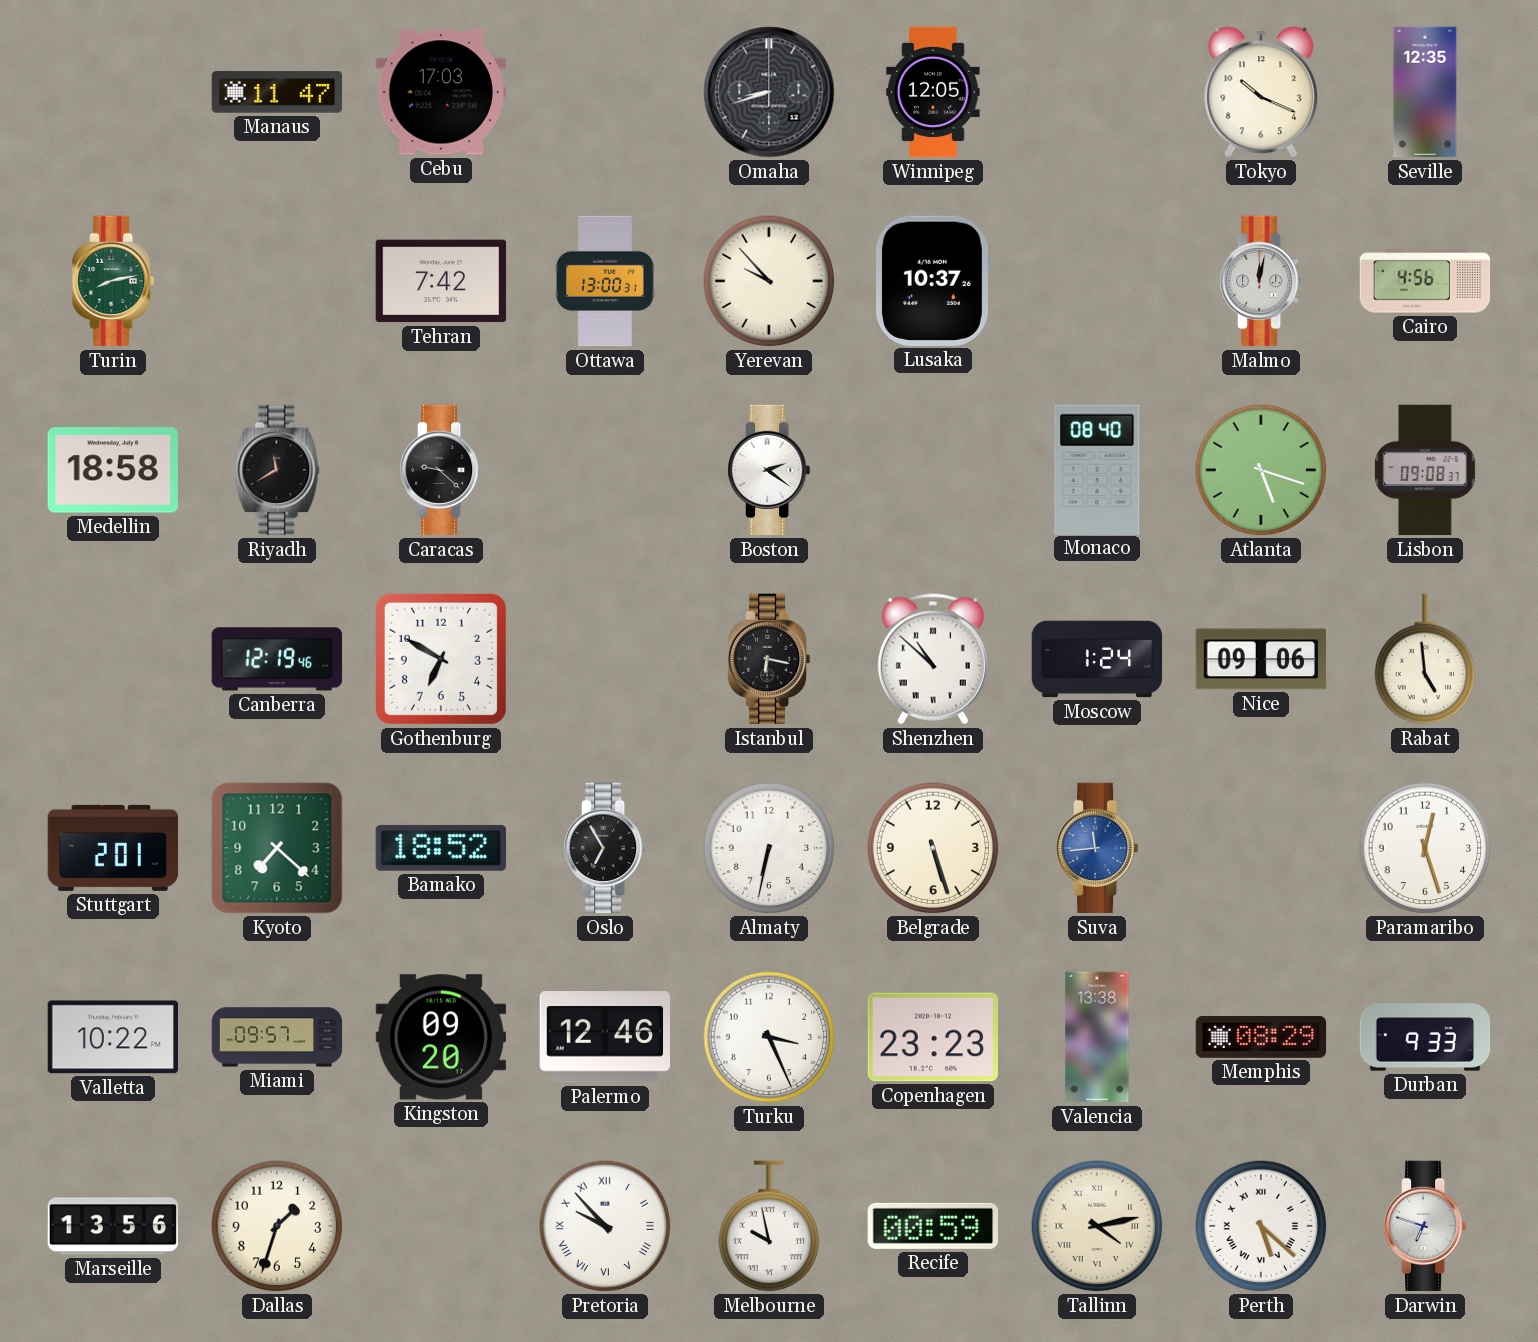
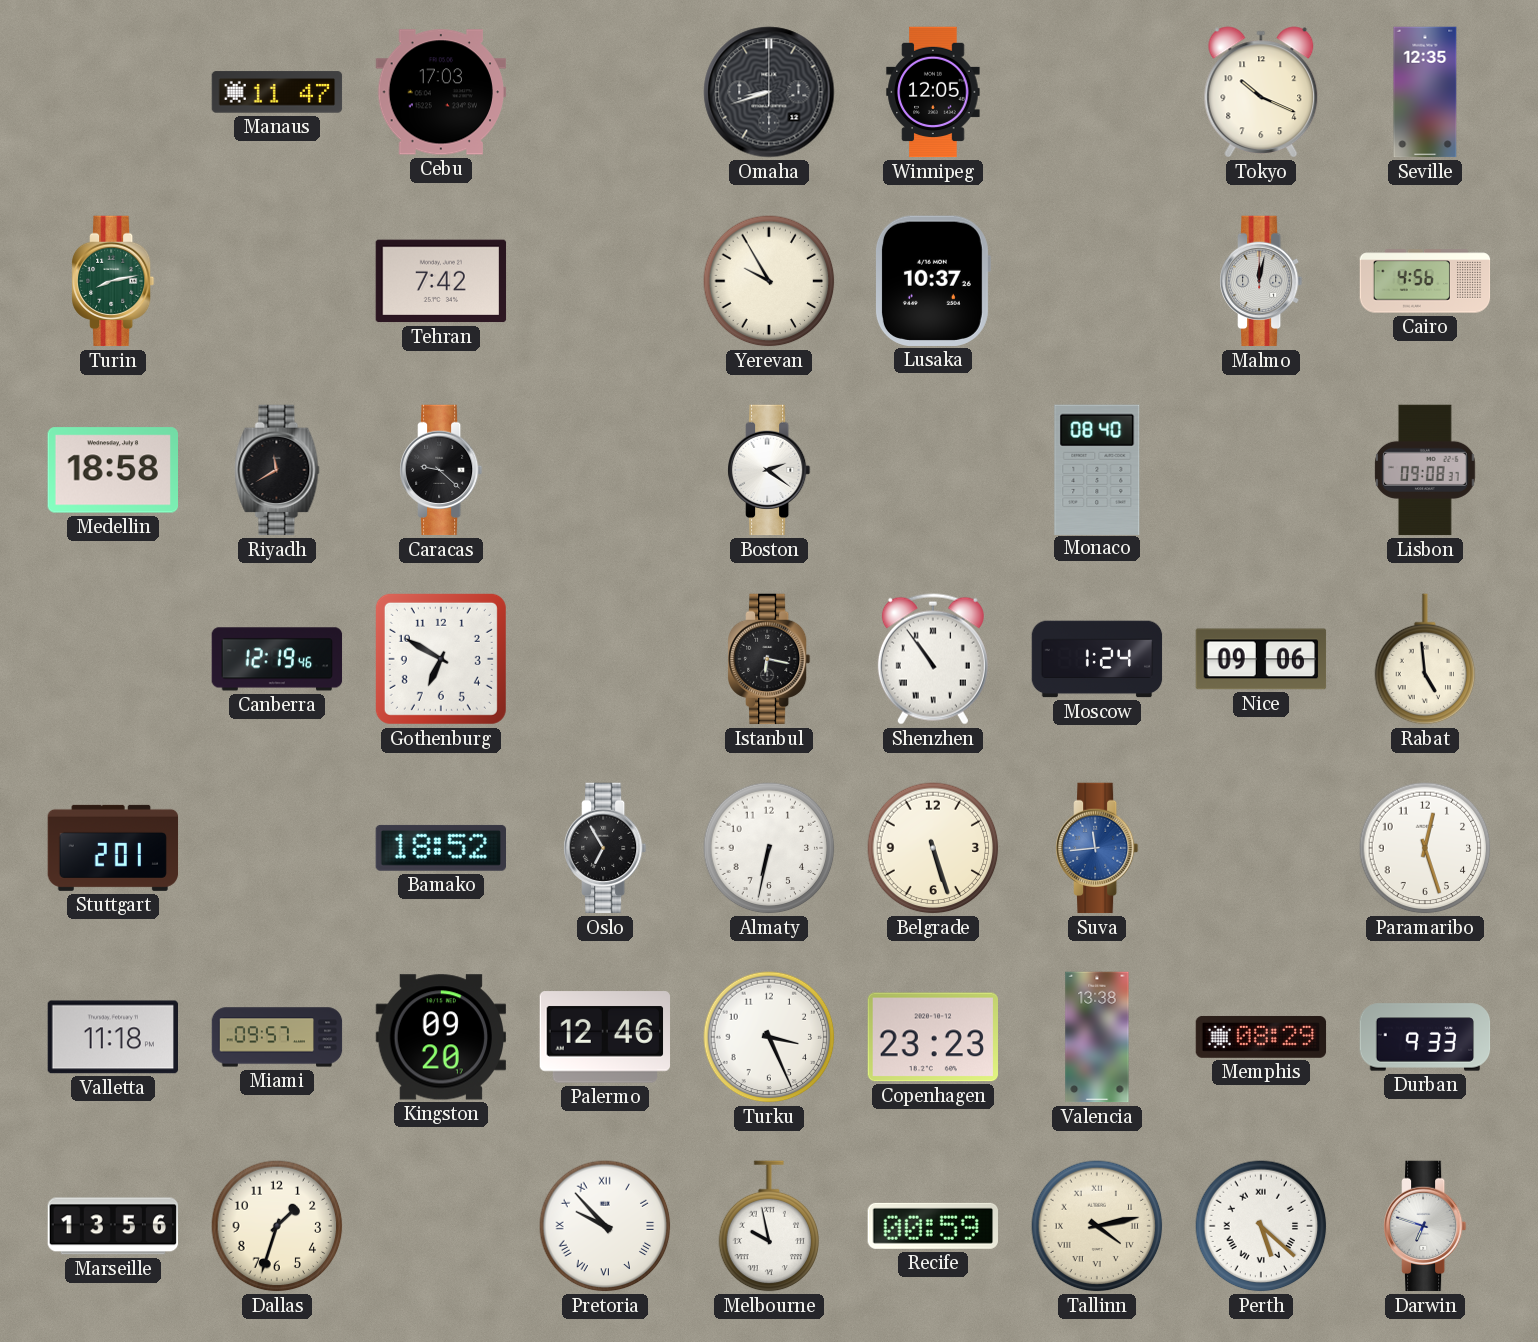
Ottawa: 13:00 -> none
Yerevan: 9:53 -> 9:55
Atlanta: 5:18 -> none
Shenzhen: 10:52 -> 10:54
Kyoto: 7:22 -> none
Valletta: 10:22 -> 11:18
